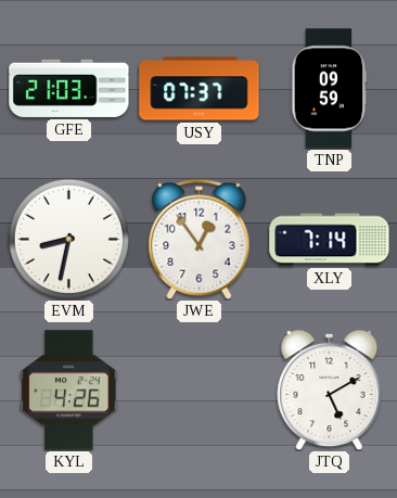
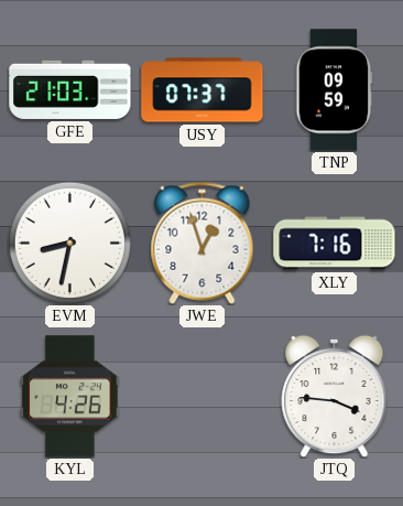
JWE: 12:54 -> 12:57
XLY: 7:14 -> 7:16
JTQ: 5:10 -> 3:46
